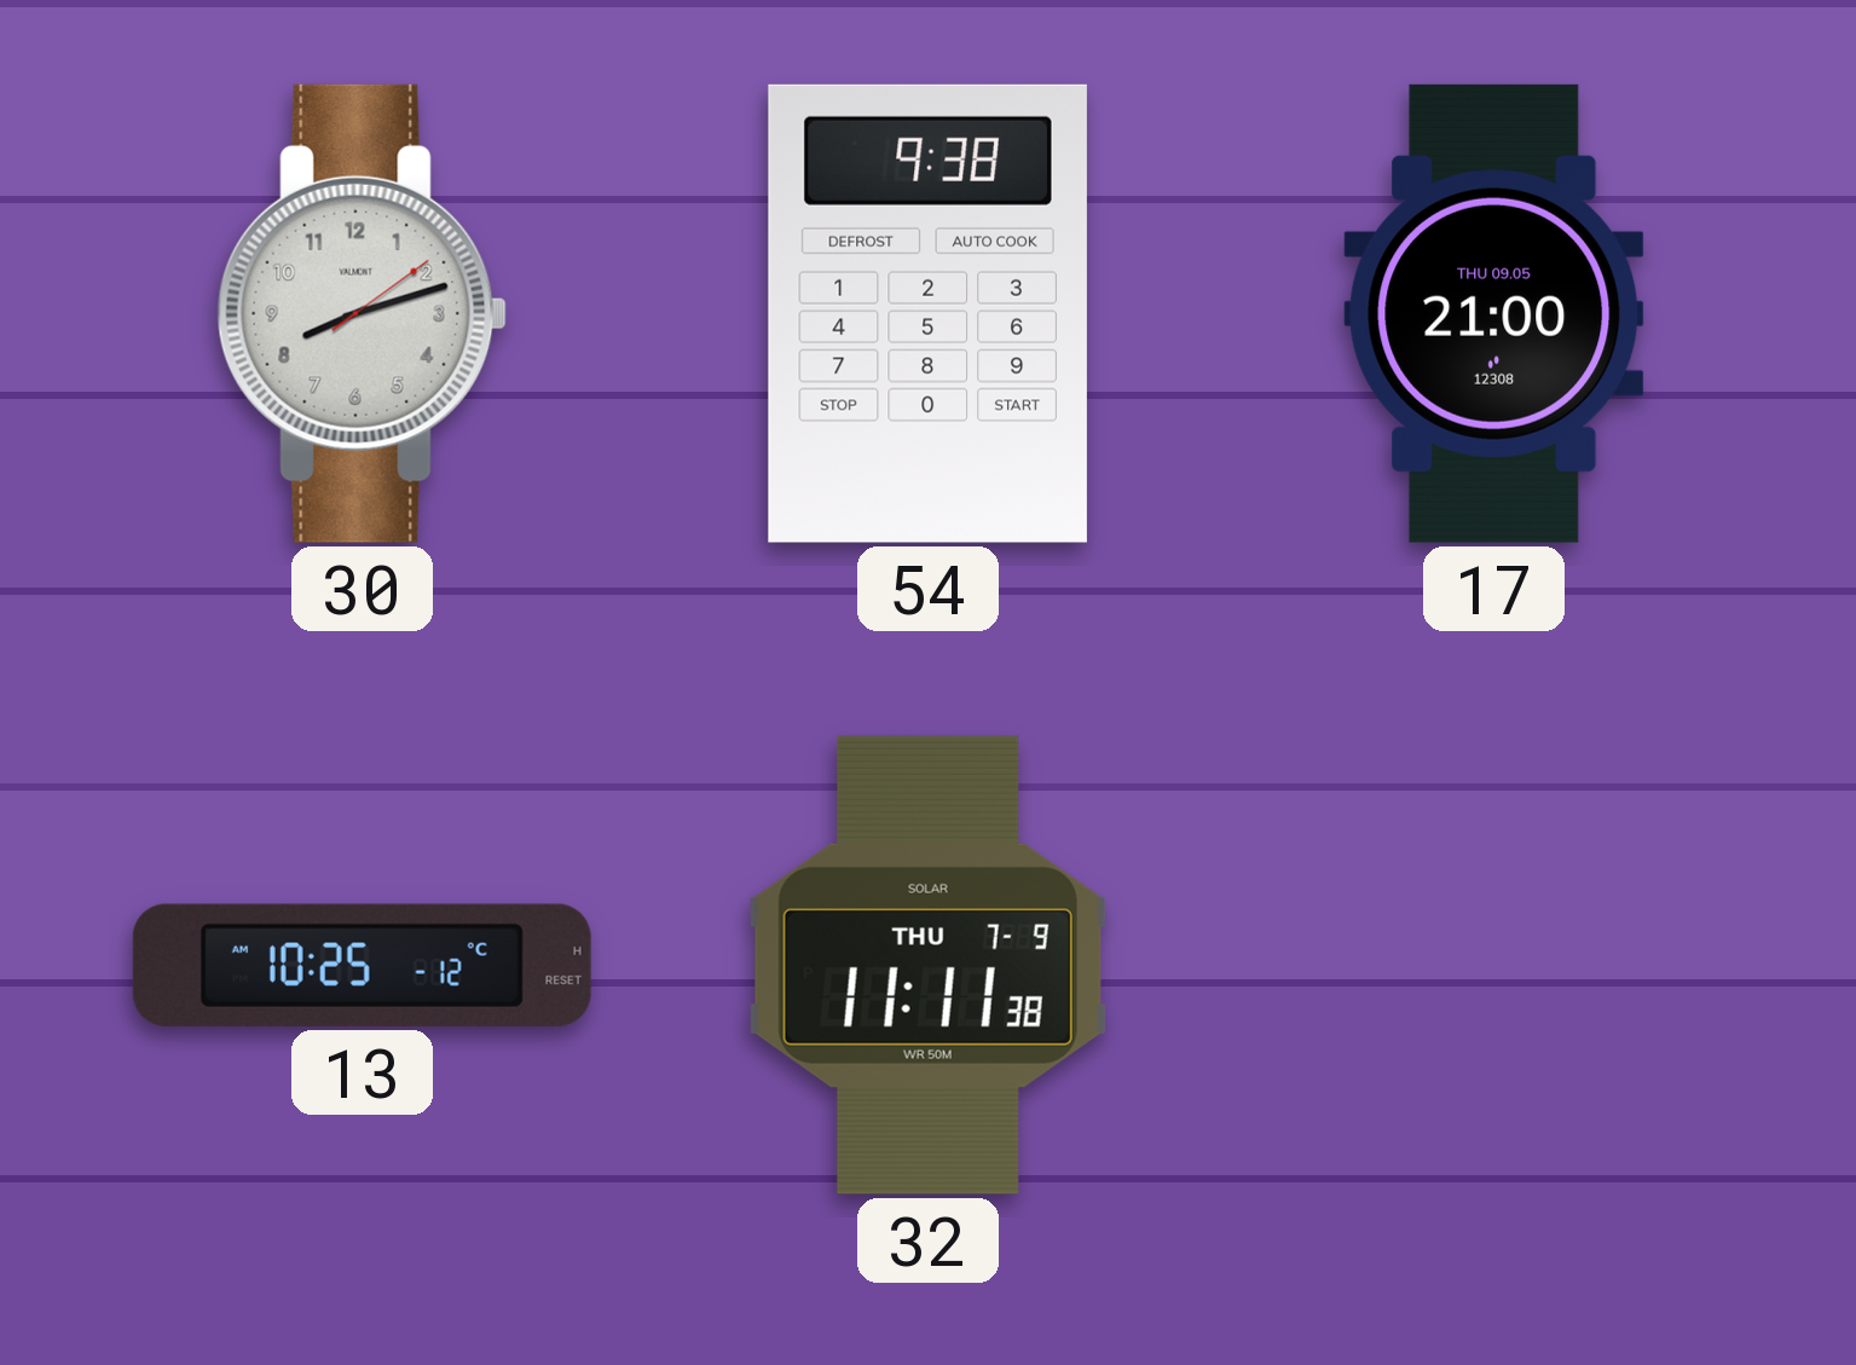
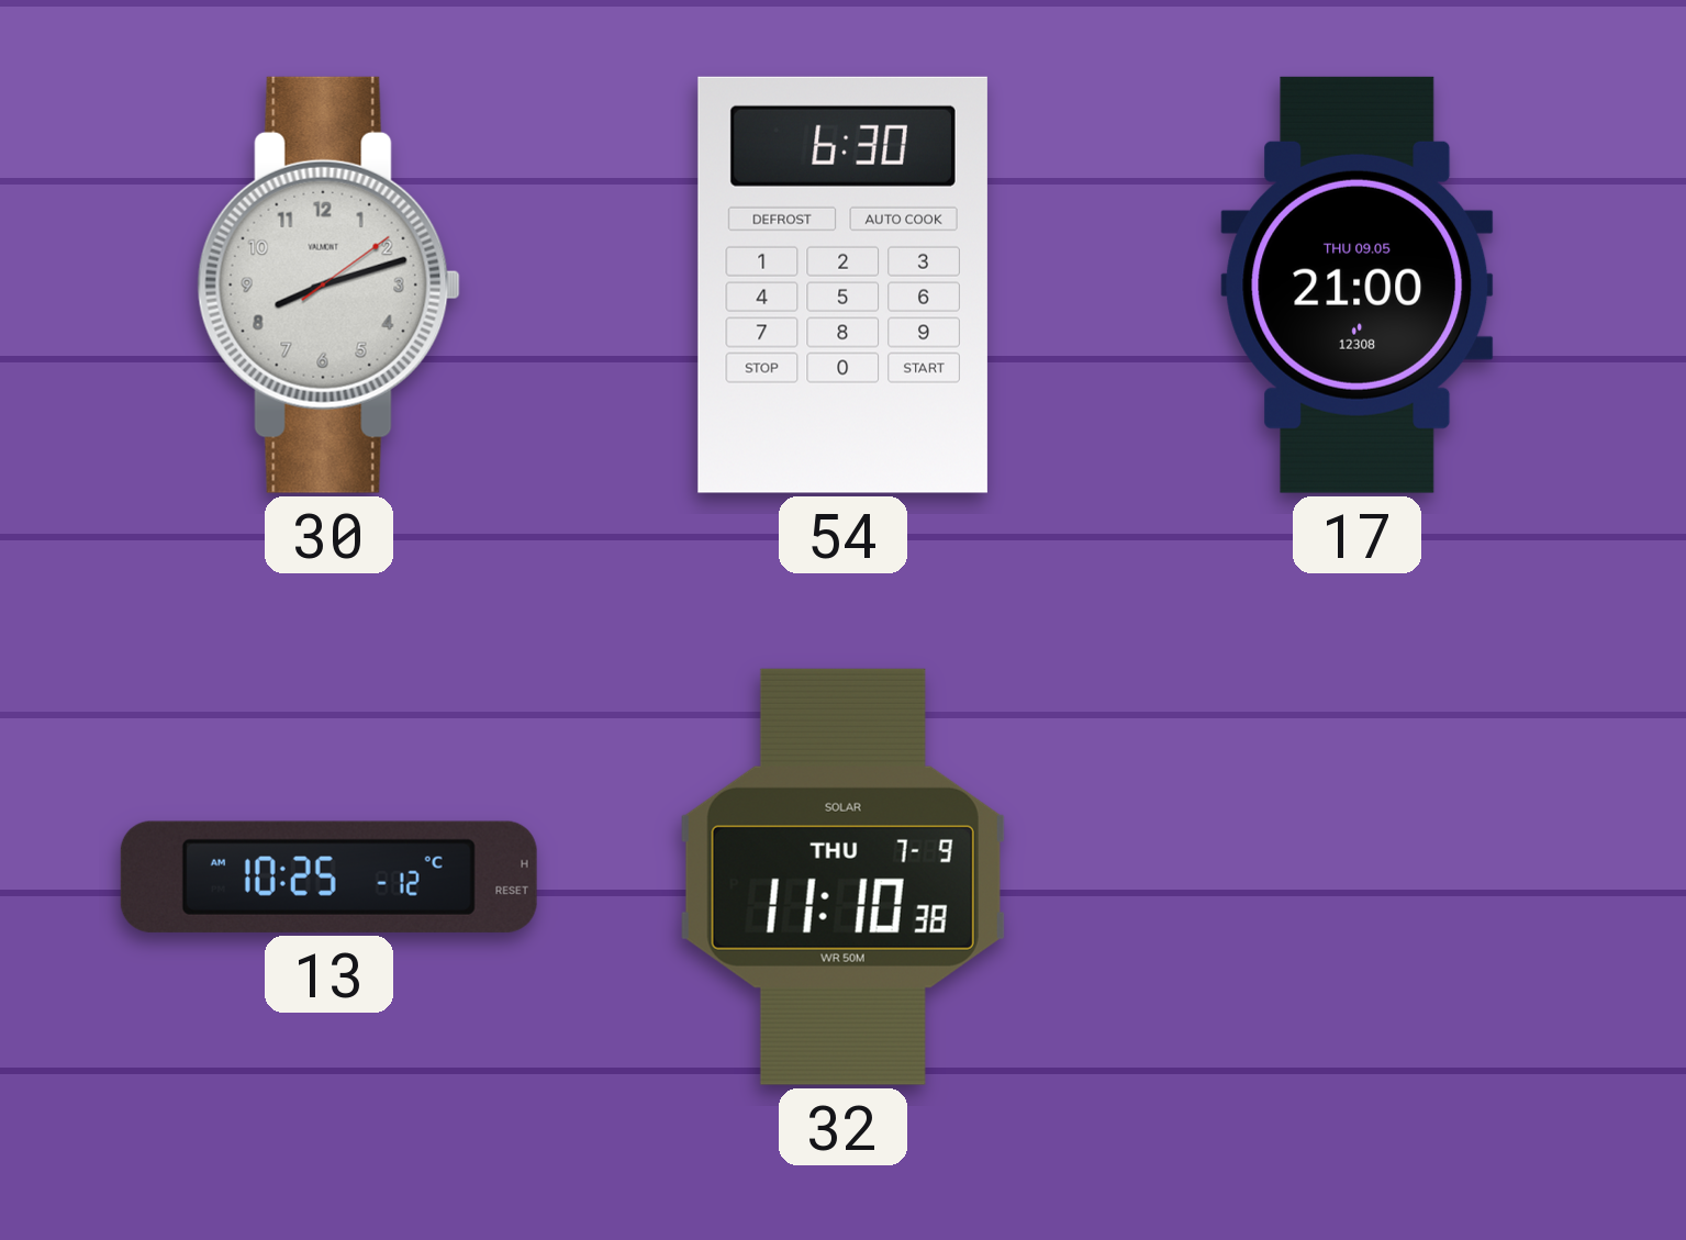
54: 9:38 -> 6:30
32: 11:11 -> 11:10
